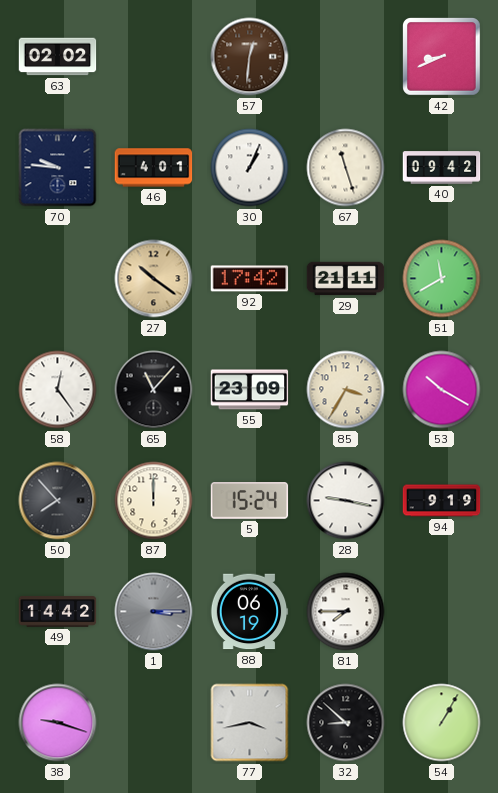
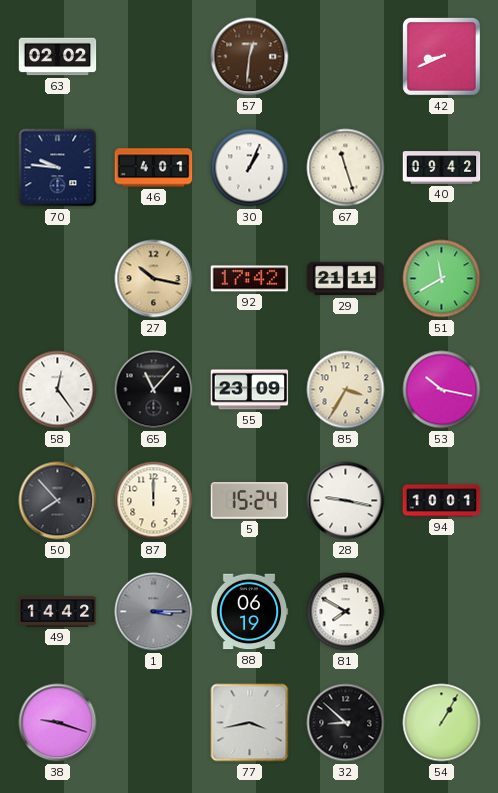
27: 10:21 -> 10:17
53: 10:20 -> 10:17
94: 9:19 -> 10:01
81: 7:45 -> 7:50
